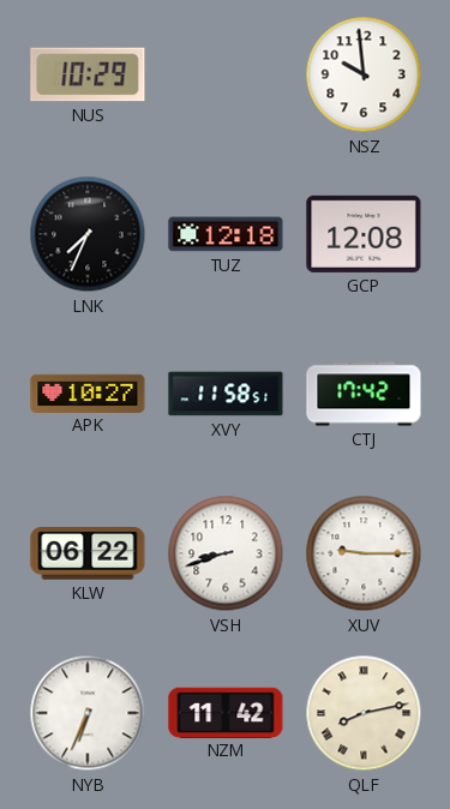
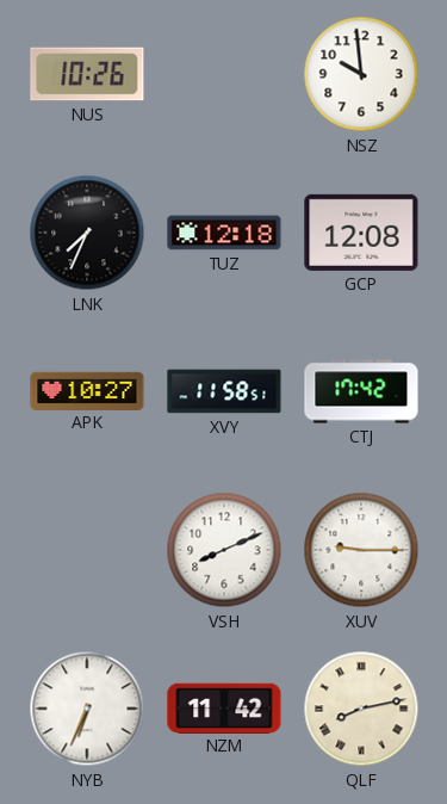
NUS: 10:29 -> 10:26
KLW: 06:22 -> none
VSH: 8:42 -> 8:11
